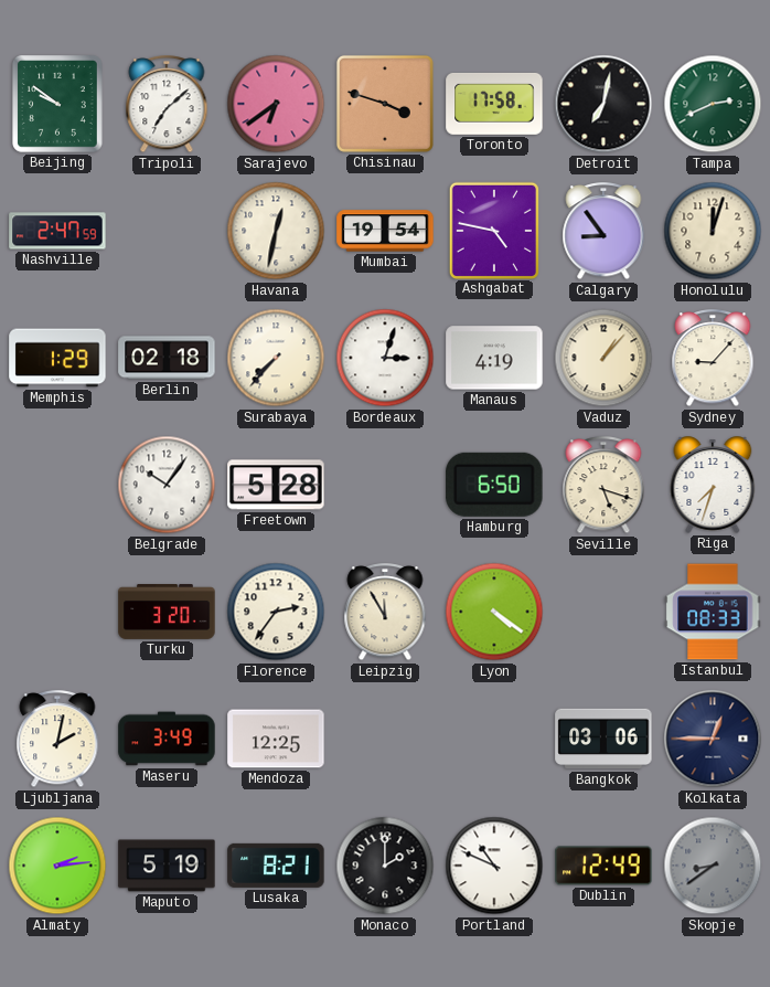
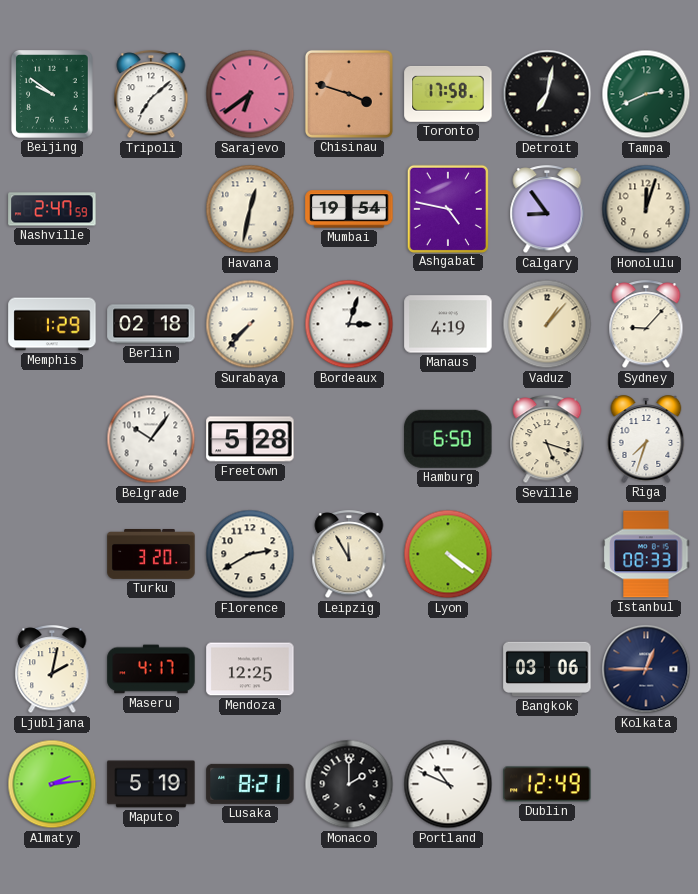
Florence: 2:36 -> 2:40
Maseru: 3:49 -> 4:17
Skopje: 8:39 -> none
